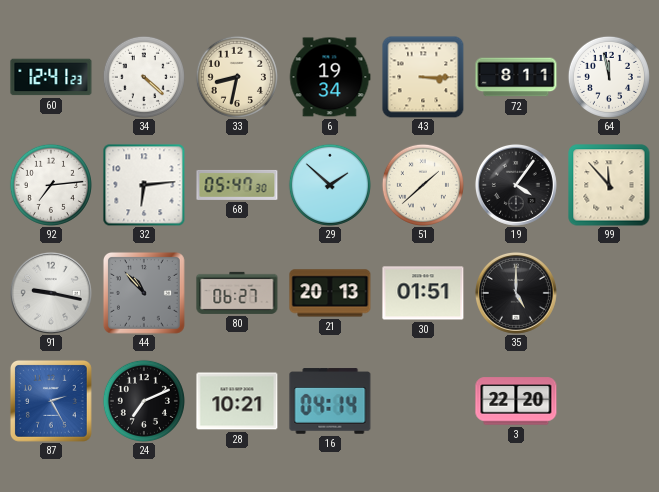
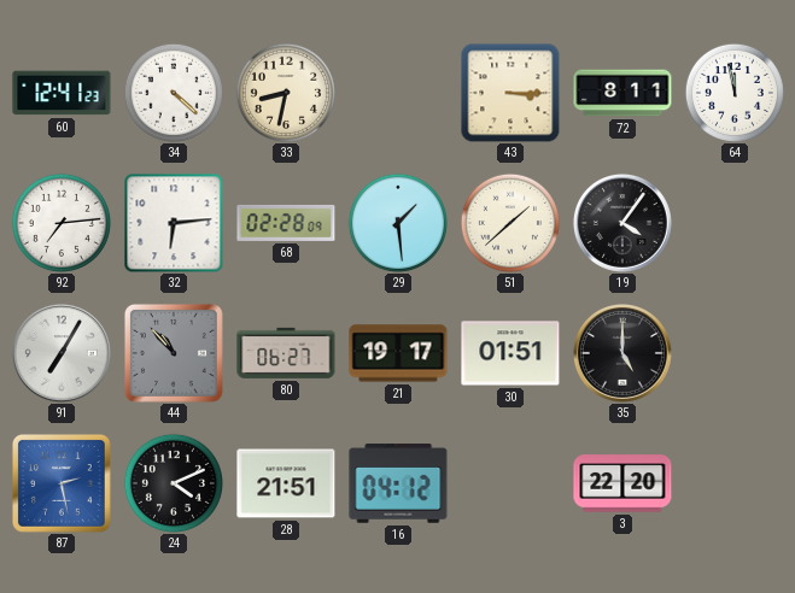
6: 19:34 -> none
68: 05:47 -> 02:28
29: 1:52 -> 1:29
99: 11:53 -> none
91: 9:17 -> 7:05
21: 20:13 -> 19:17
87: 2:25 -> 2:28
24: 7:11 -> 4:11
28: 10:21 -> 21:51
16: 04:14 -> 04:12
